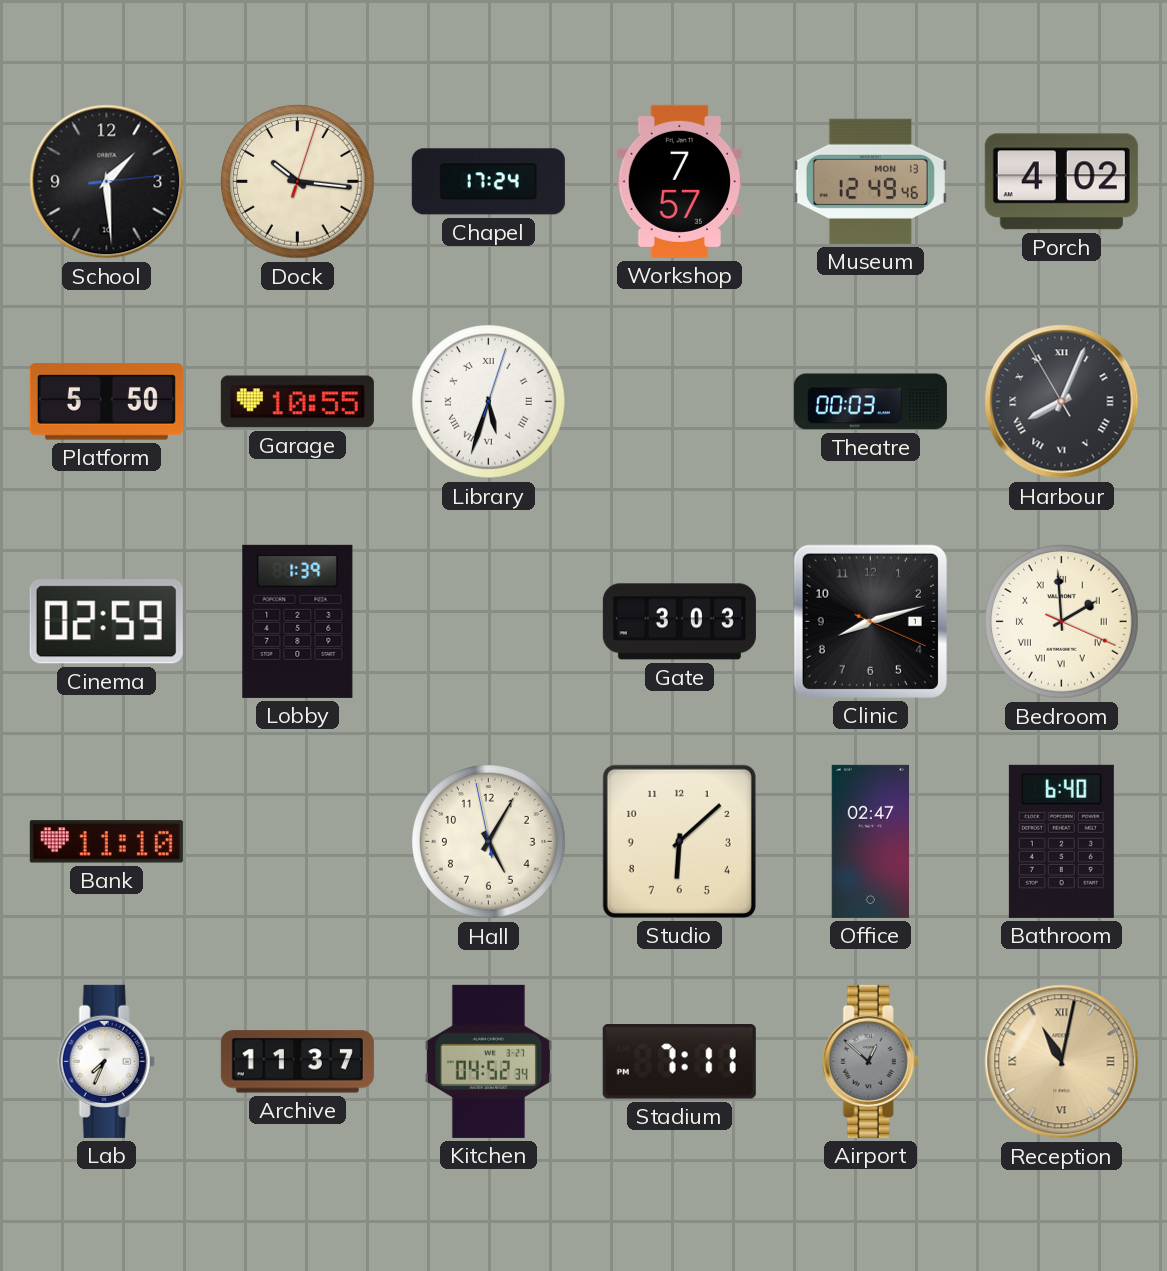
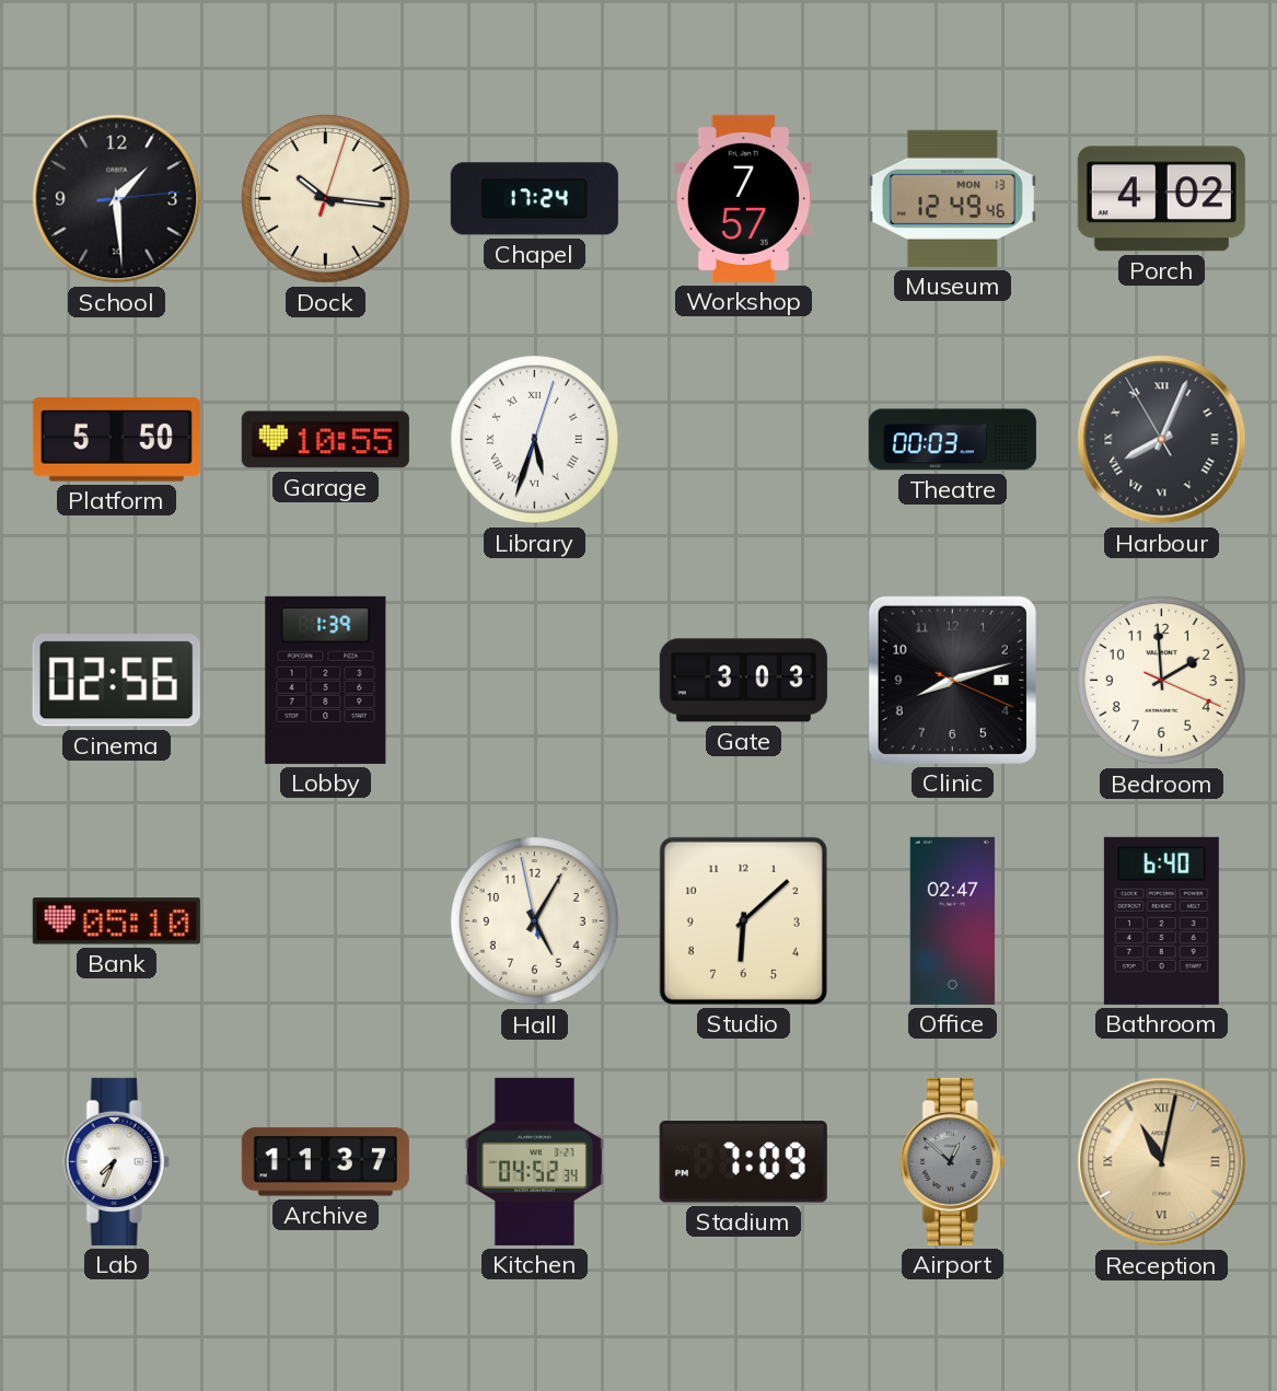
Cinema: 02:59 -> 02:56
Bedroom numerals: Roman -> Arabic
Bank: 11:10 -> 05:10
Stadium: 7:11 -> 7:09
